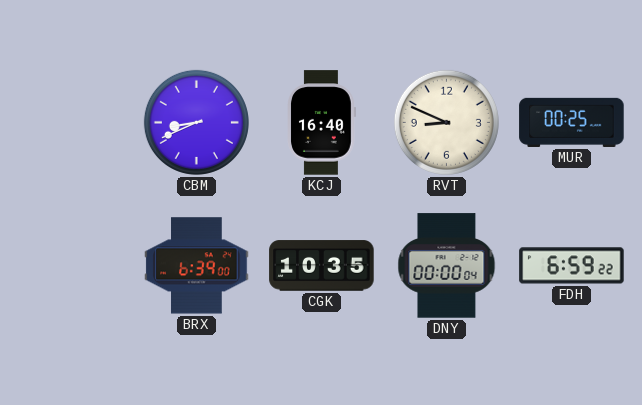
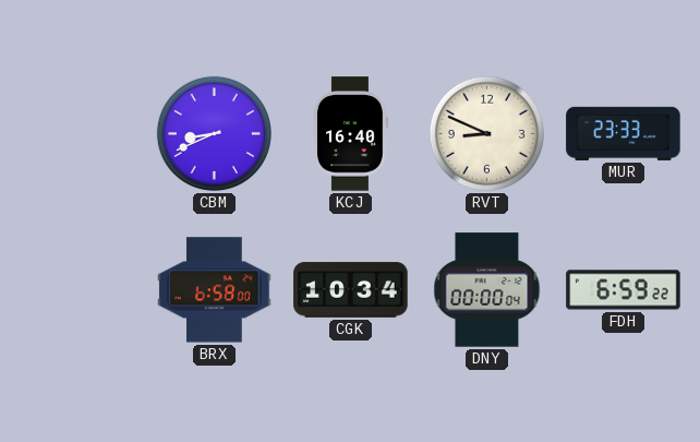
MUR: 00:25 -> 23:33
BRX: 6:39 -> 6:58
CGK: 10:35 -> 10:34
